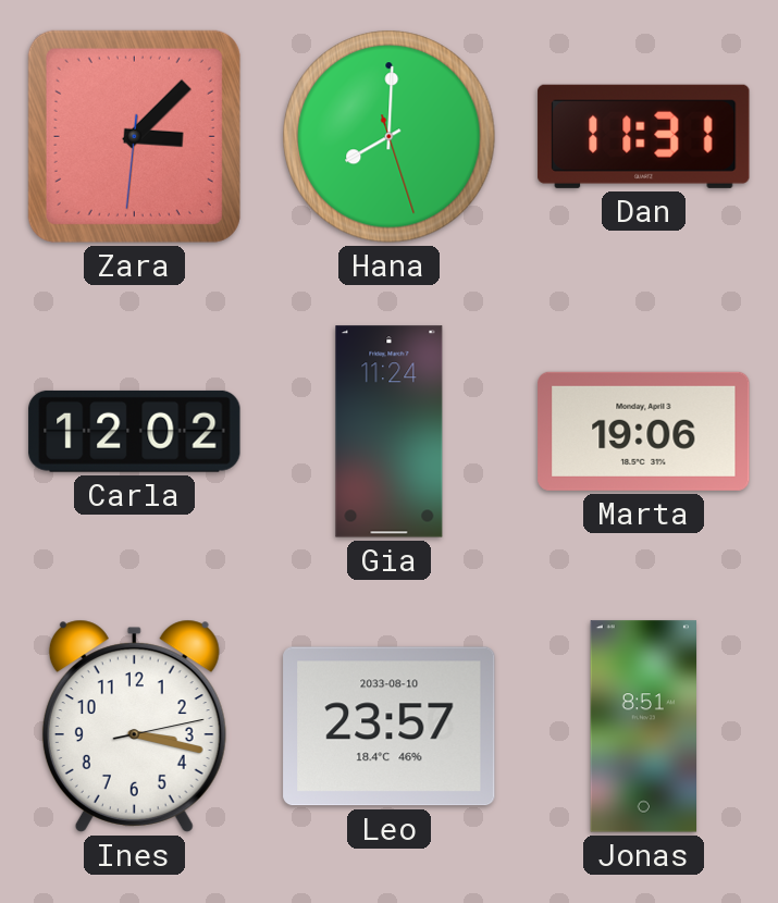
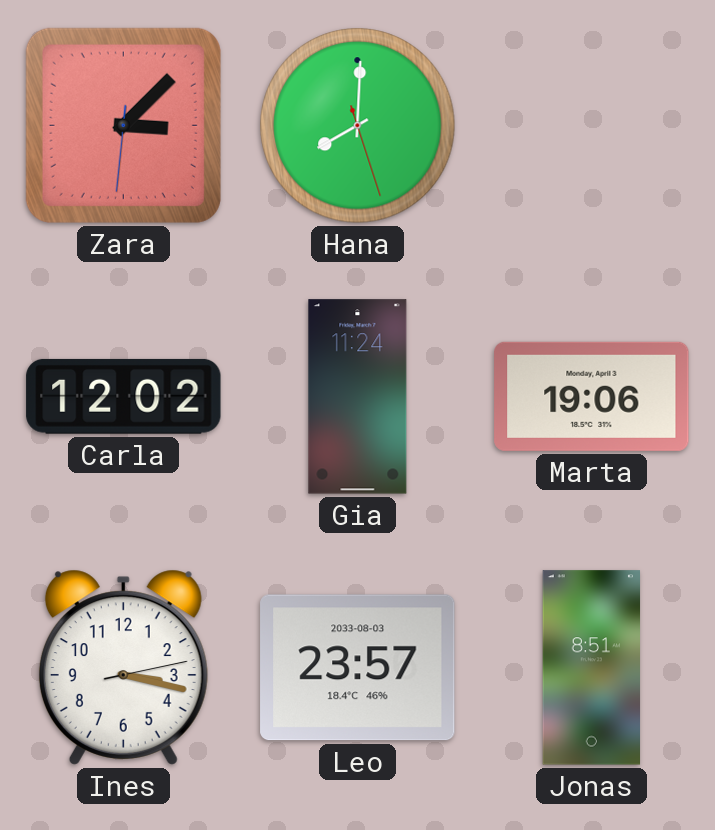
Dan: 11:31 -> none
Leo date: 2033-08-10 -> 2033-08-03
